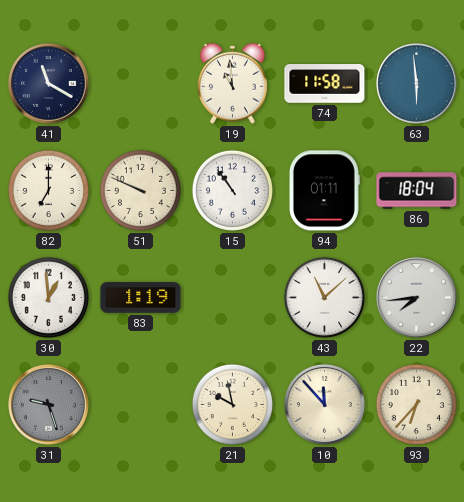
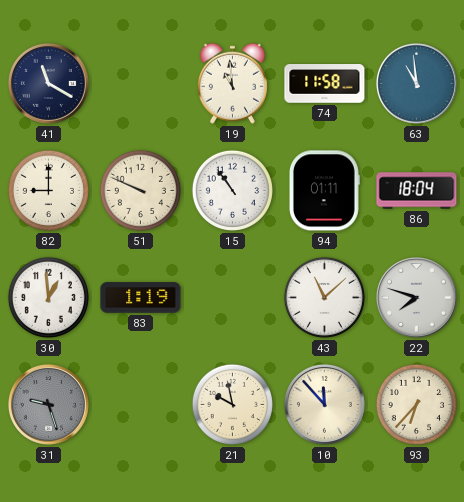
63: 5:59 -> 10:59
82: 7:00 -> 9:00
22: 7:44 -> 7:48
